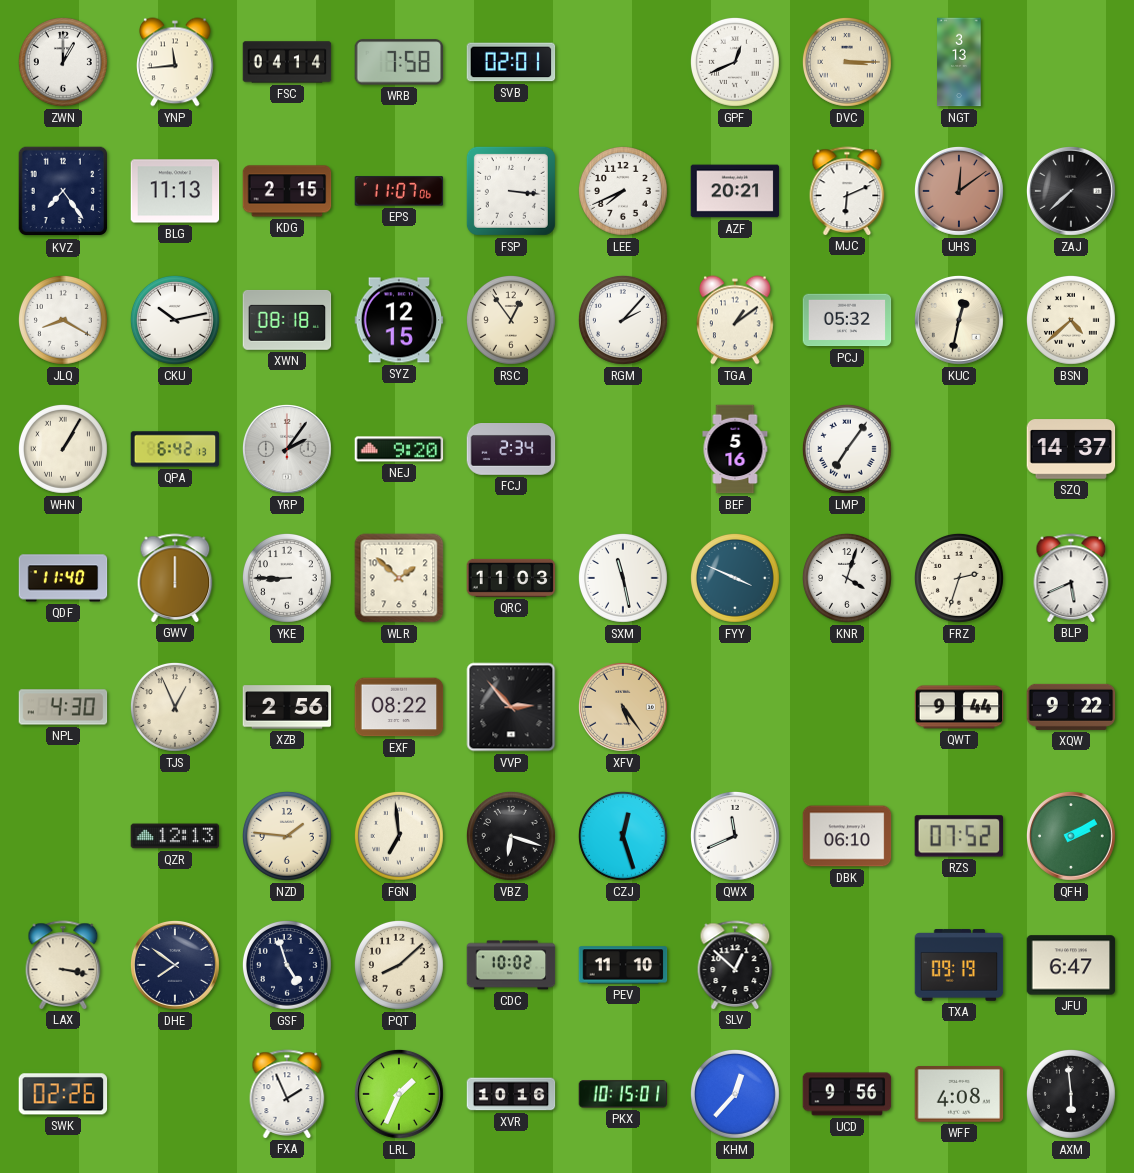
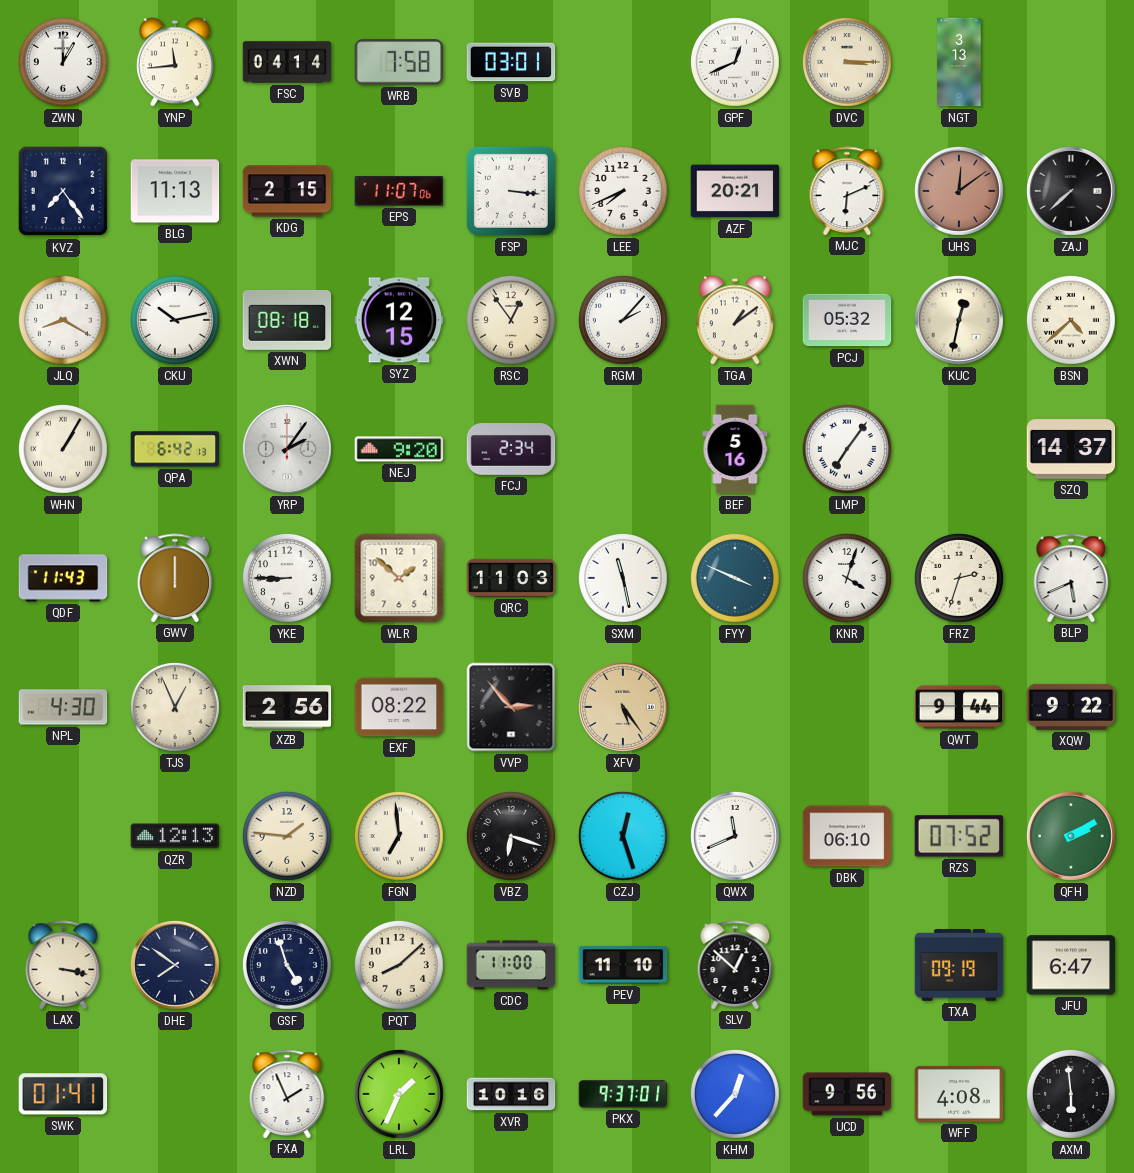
SVB: 02:01 -> 03:01
QDF: 11:40 -> 11:43
CDC: 10:02 -> 11:00
SWK: 02:26 -> 01:41
PKX: 10:15 -> 9:37
